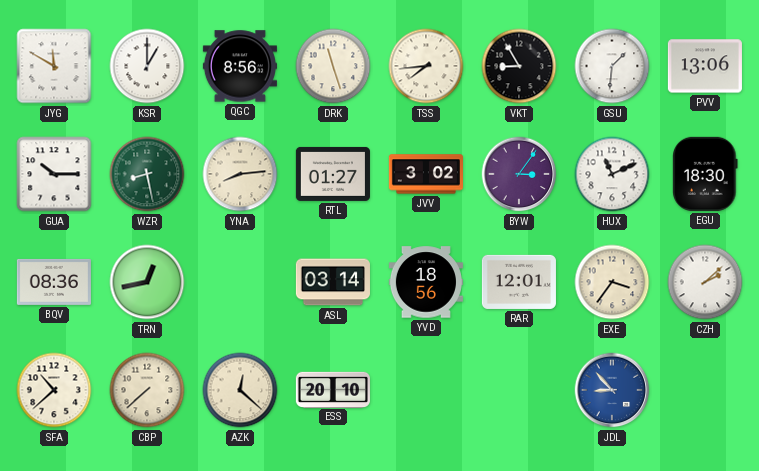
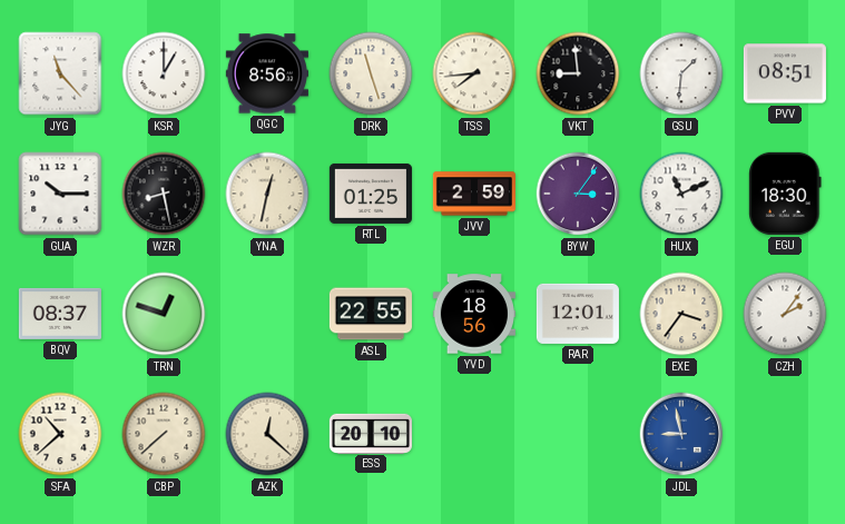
JYG: 11:50 -> 11:23
VKT: 8:55 -> 8:59
PVV: 13:06 -> 08:51
WZR dial: green -> black
YNA: 8:14 -> 12:32
RTL: 01:27 -> 01:25
JVV: 3:02 -> 2:59
BQV: 08:36 -> 08:37
TRN: 12:43 -> 12:48
ASL: 03:14 -> 22:55
CZH: 2:08 -> 2:06
JDL: 8:53 -> 8:58
